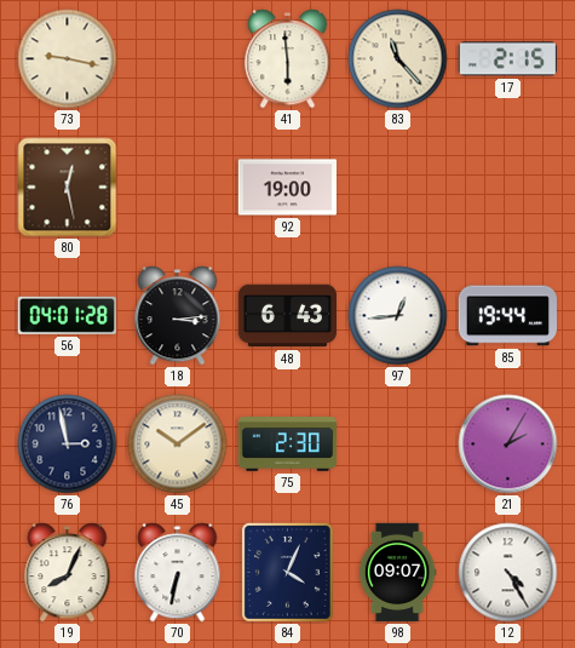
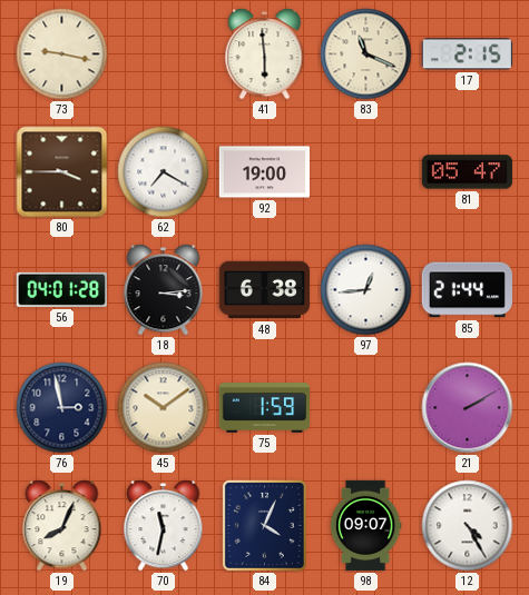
83: 11:23 -> 11:19
80: 12:28 -> 3:45
62: none -> 7:20
81: none -> 05:47
48: 6:43 -> 6:38
85: 19:44 -> 21:44
75: 2:30 -> 1:59
21: 2:05 -> 2:10
70: 6:32 -> 11:32
